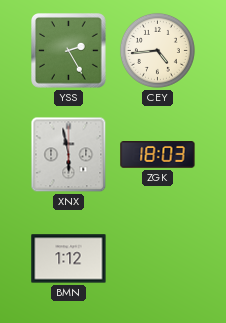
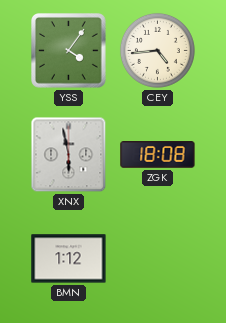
YSS: 2:25 -> 4:06
ZGK: 18:03 -> 18:08
